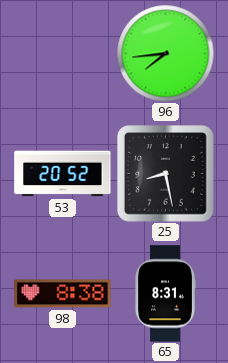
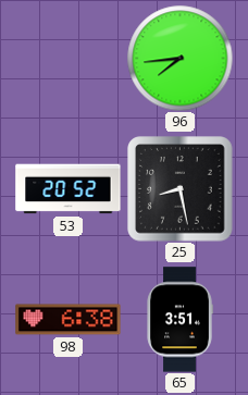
98: 8:38 -> 6:38
65: 8:31 -> 3:51
